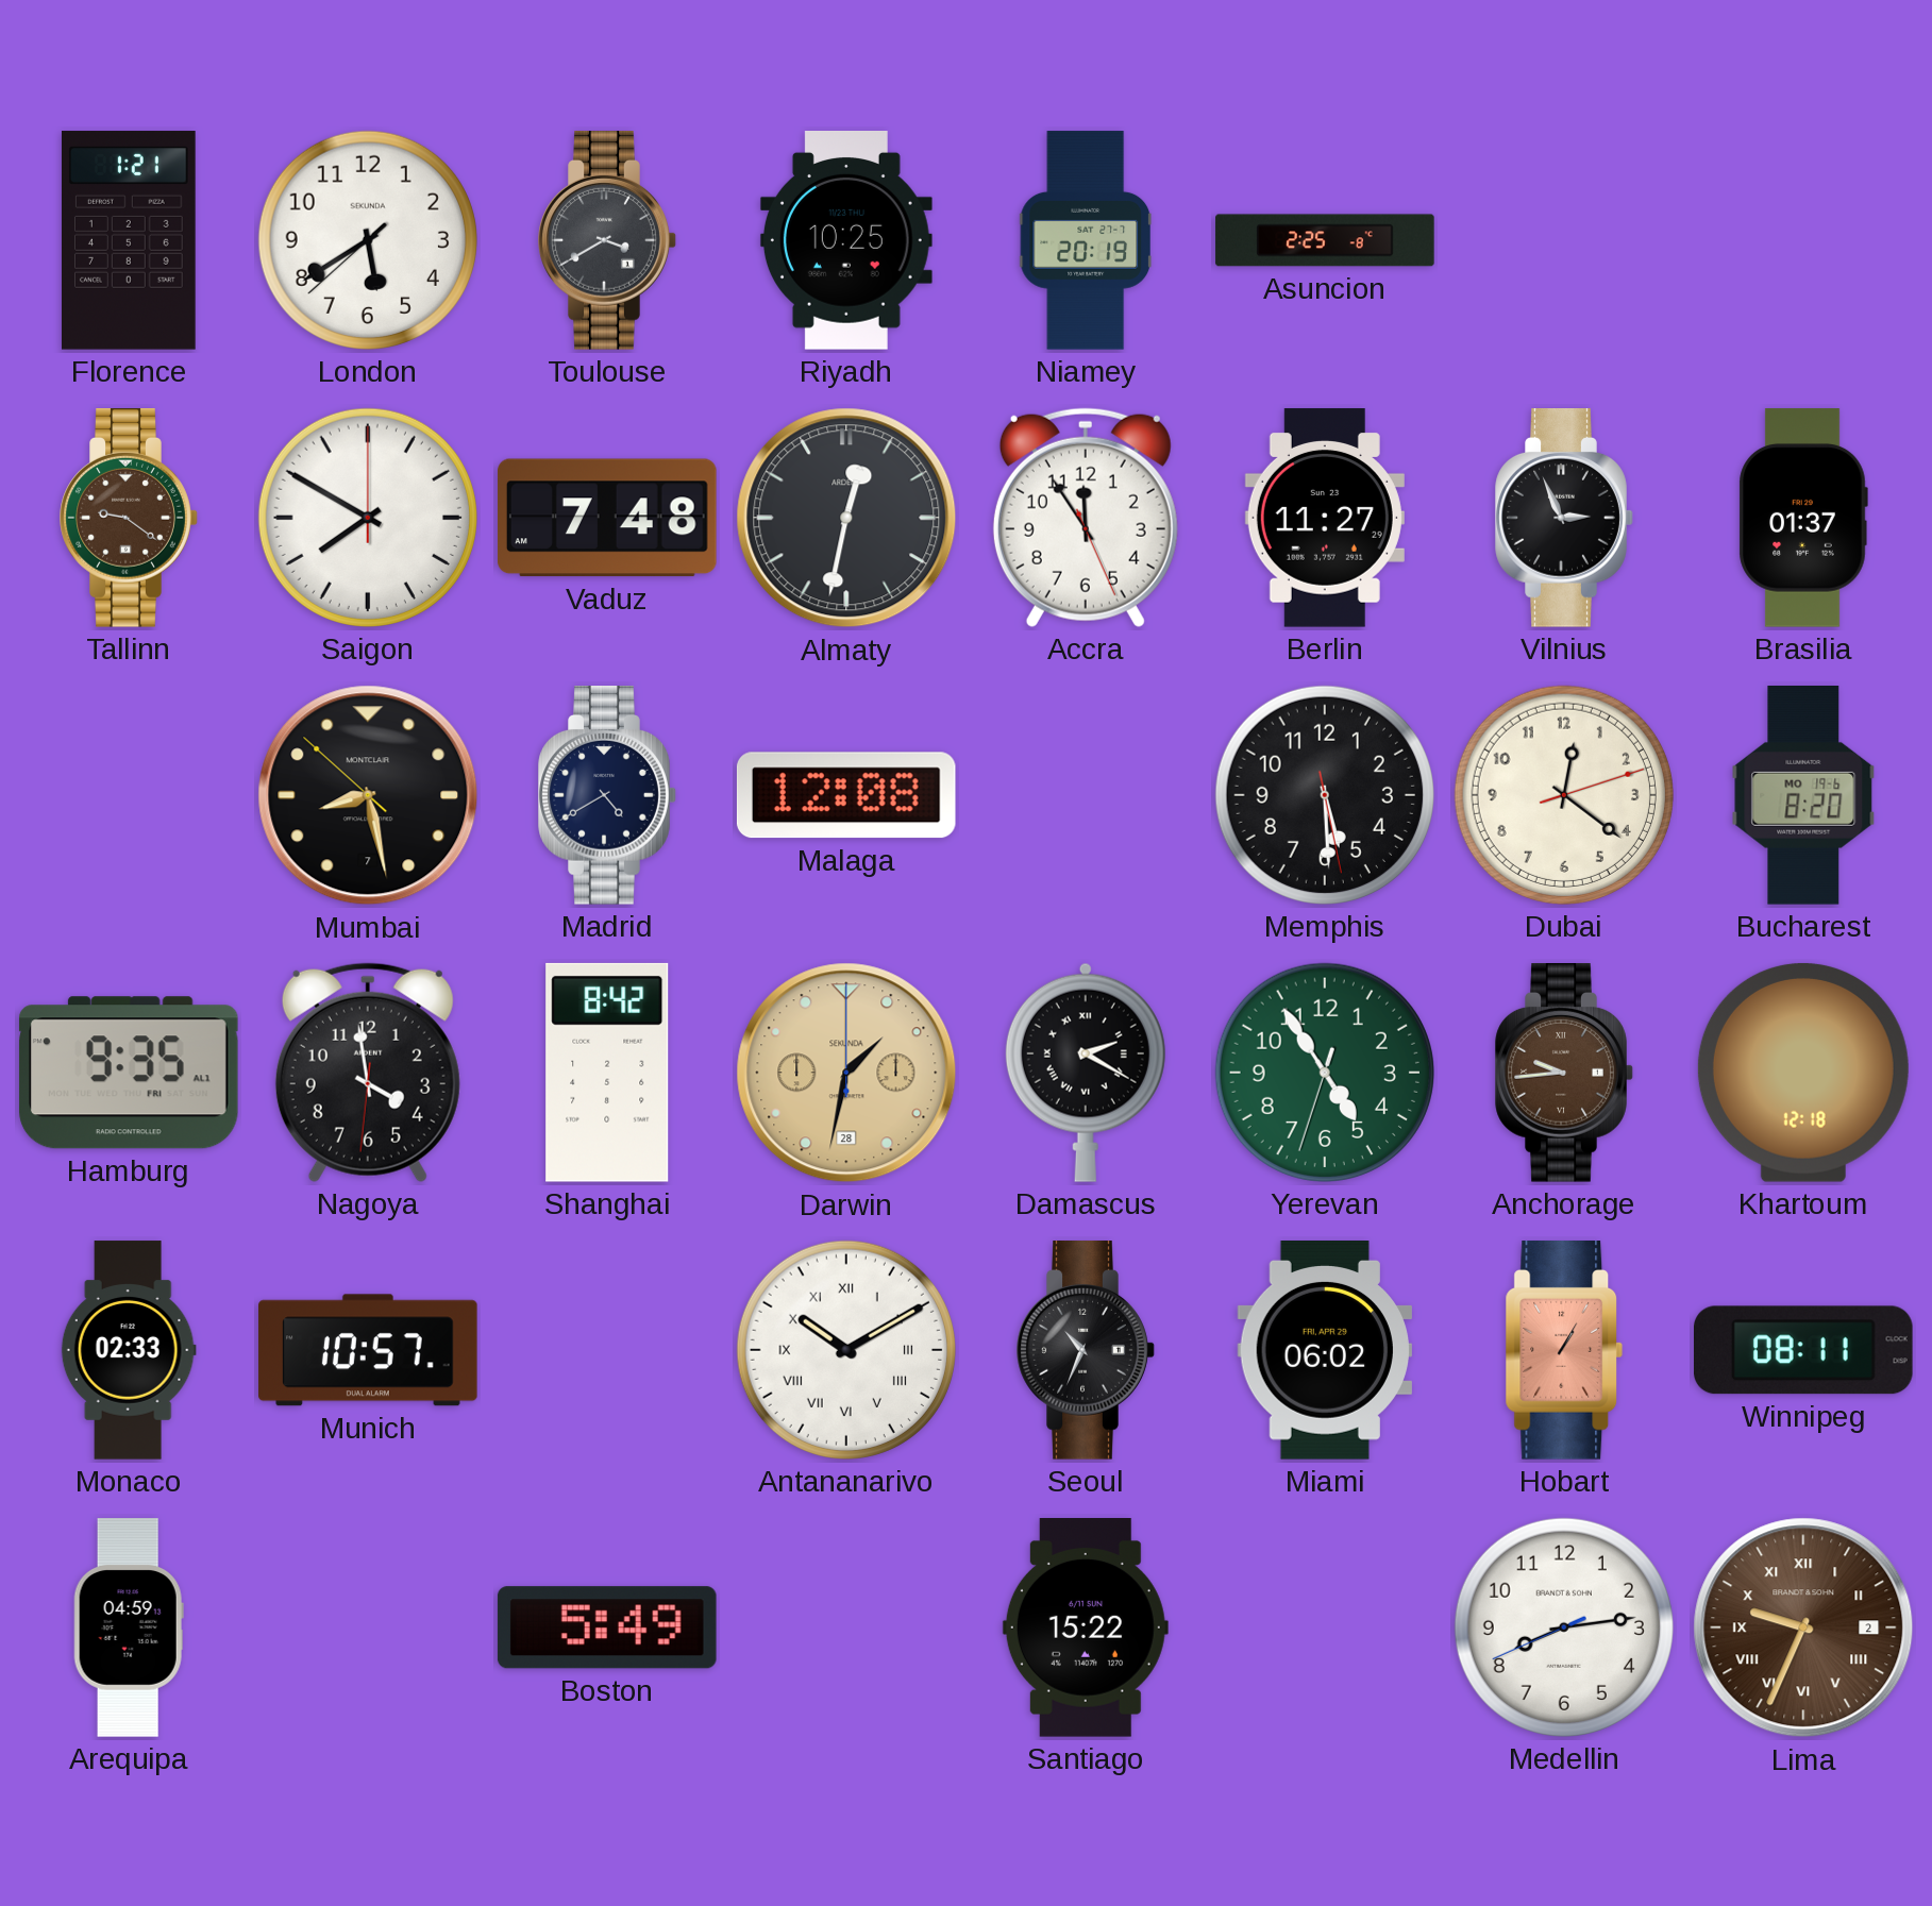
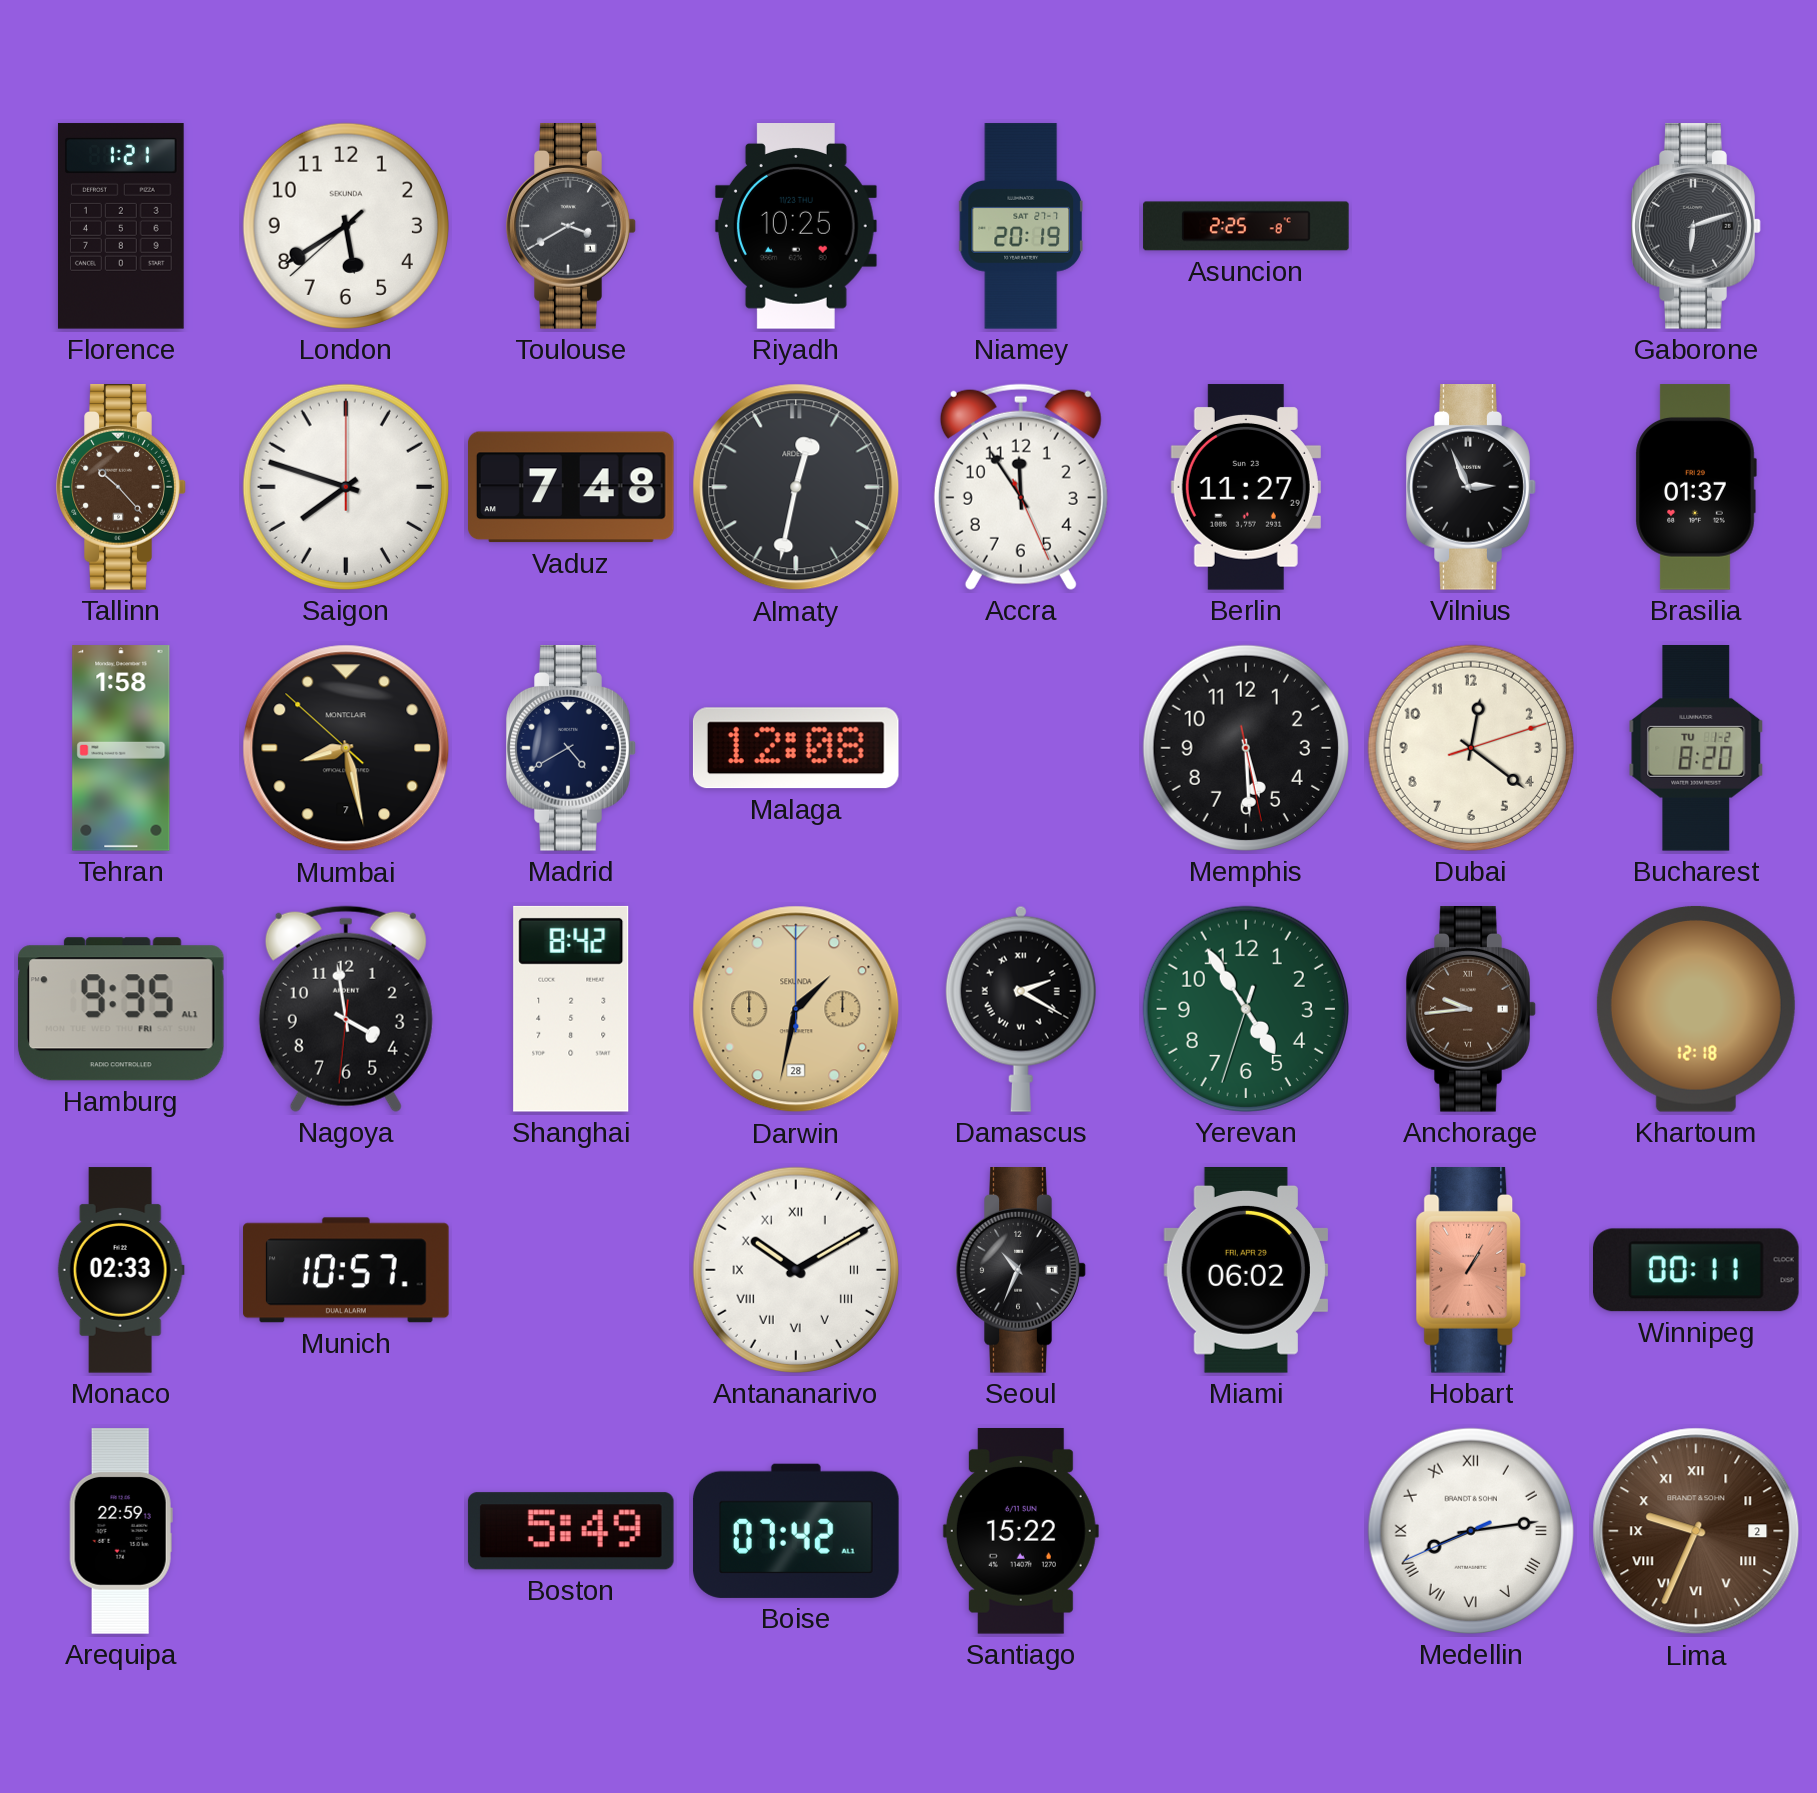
Gaborone: none -> 6:12
Tallinn: 9:21 -> 10:23
Saigon: 7:50 -> 7:48
Tehran: none -> 1:58
Bucharest date: MO 19-6 -> TU 1-2
Winnipeg: 08:11 -> 00:11
Arequipa: 04:59 -> 22:59
Boise: none -> 07:42
Medellin numerals: Arabic -> Roman
